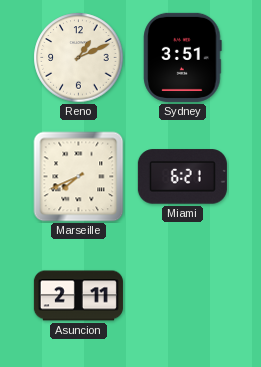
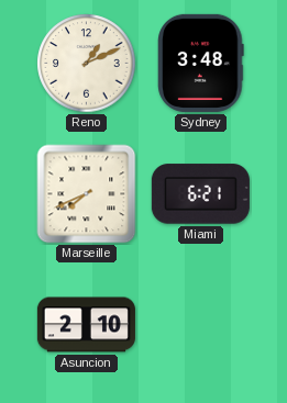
Sydney: 3:51 -> 3:48
Asuncion: 2:11 -> 2:10
